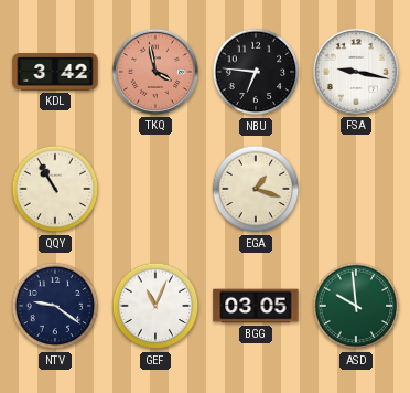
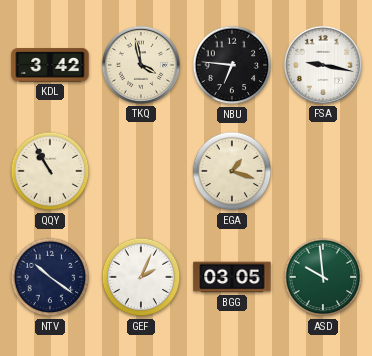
TKQ dial: salmon -> cream
NTV: 9:21 -> 10:21
GEF: 11:04 -> 2:04
